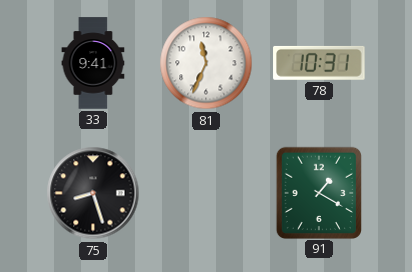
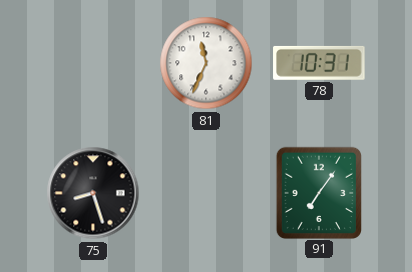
33: 9:41 -> none
91: 1:20 -> 7:06
